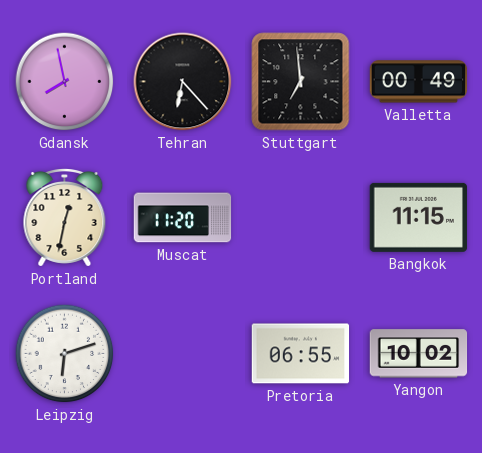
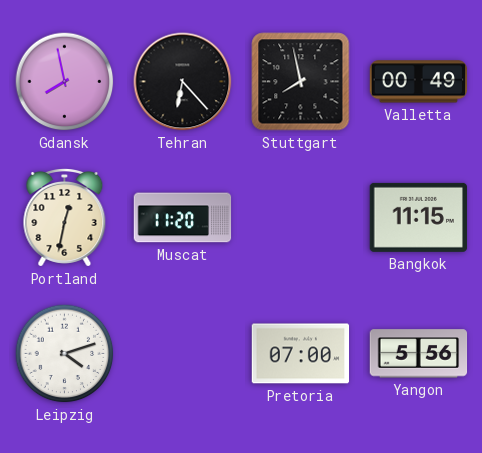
Stuttgart: 6:59 -> 7:58
Leipzig: 6:12 -> 4:12
Pretoria: 06:55 -> 07:00
Yangon: 10:02 -> 5:56
